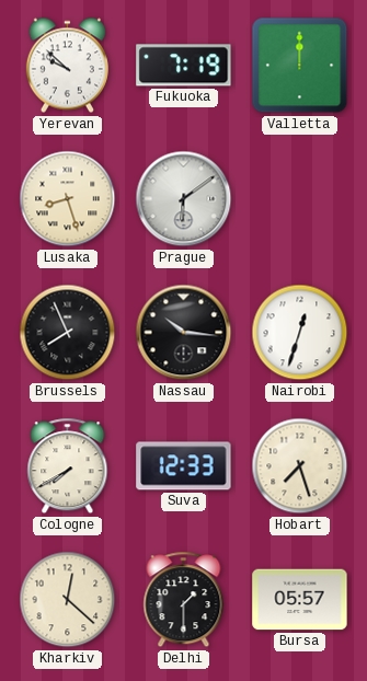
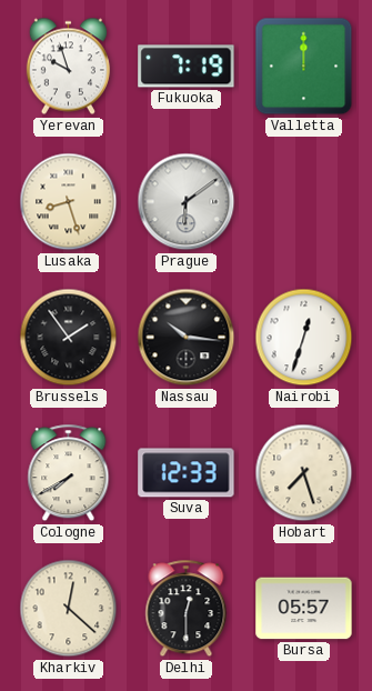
Yerevan: 9:52 -> 9:57
Brussels: 7:56 -> 1:54
Delhi: 1:30 -> 12:30
